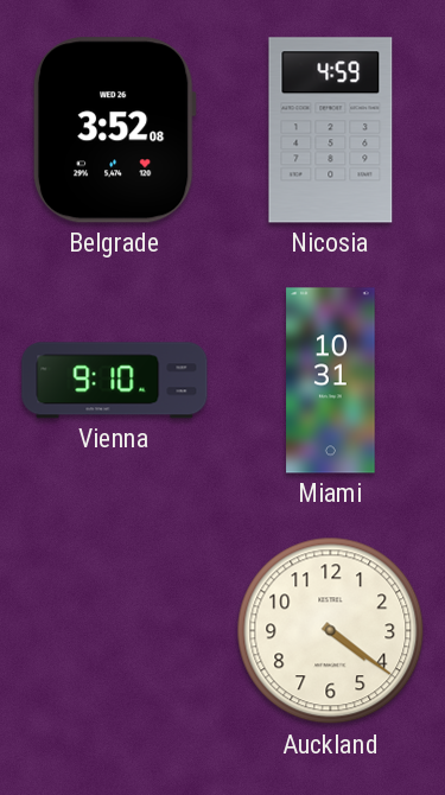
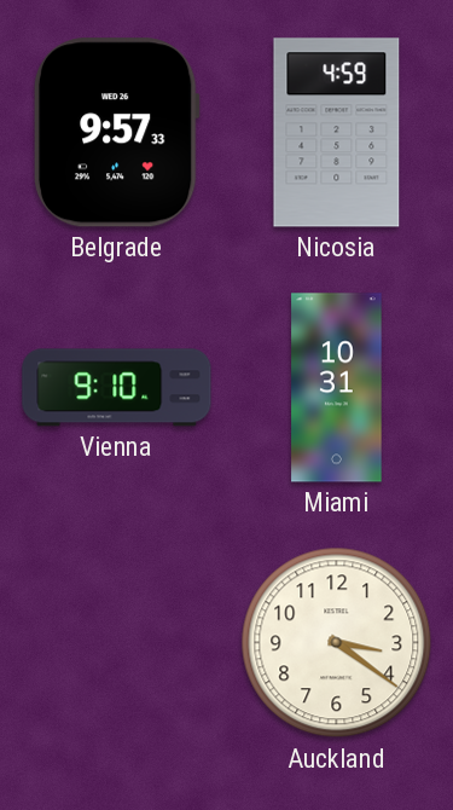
Belgrade: 3:52 -> 9:57
Auckland: 4:21 -> 3:21
